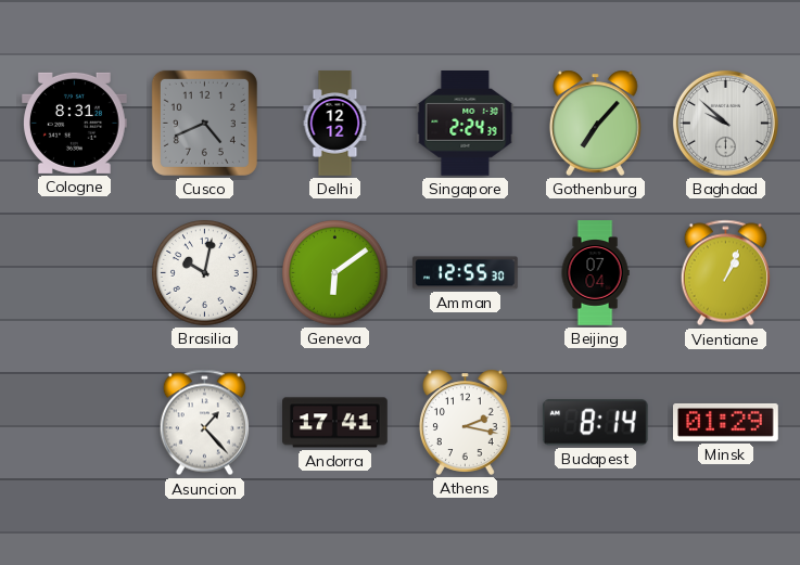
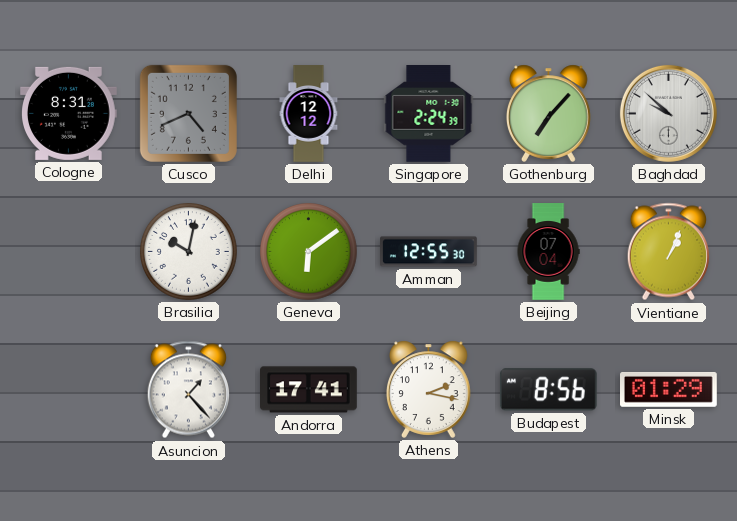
Budapest: 8:14 -> 8:56
